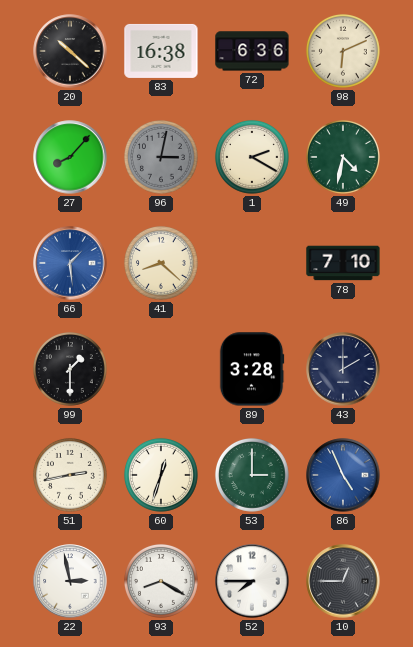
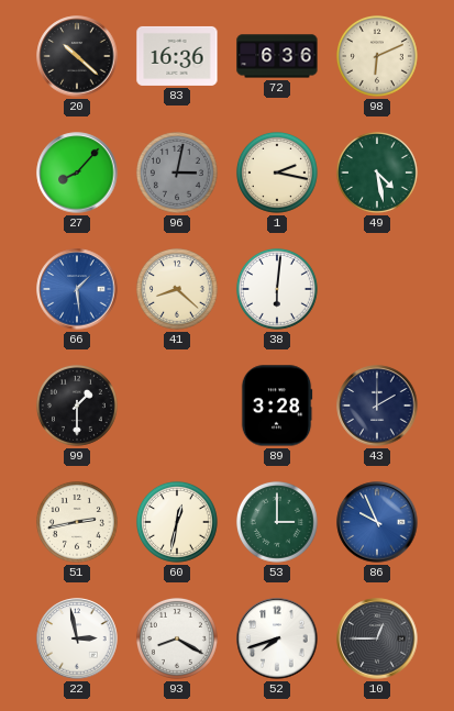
83: 16:38 -> 16:36
1: 2:20 -> 2:17
49: 4:32 -> 4:28
38: none -> 6:01
78: 7:10 -> none
60: 12:33 -> 12:32
86: 4:56 -> 9:56
52: 7:45 -> 7:42
